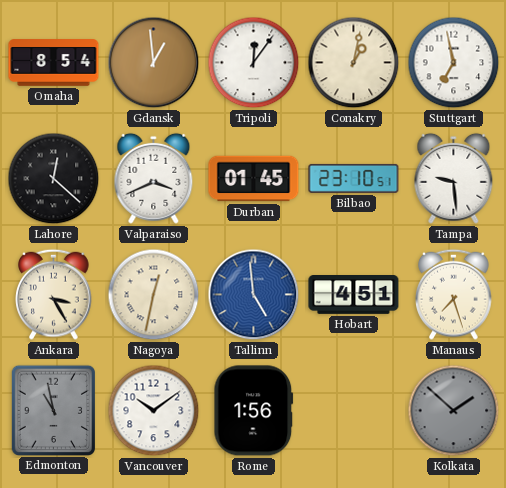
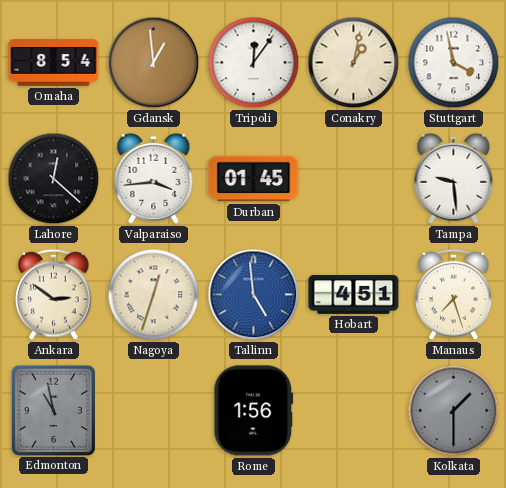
Stuttgart: 6:58 -> 3:58
Valparaiso: 3:41 -> 3:44
Bilbao: 23:10 -> none
Ankara: 3:25 -> 2:51
Nagoya: 12:32 -> 12:33
Vancouver: 10:09 -> none
Kolkata: 1:52 -> 1:30
